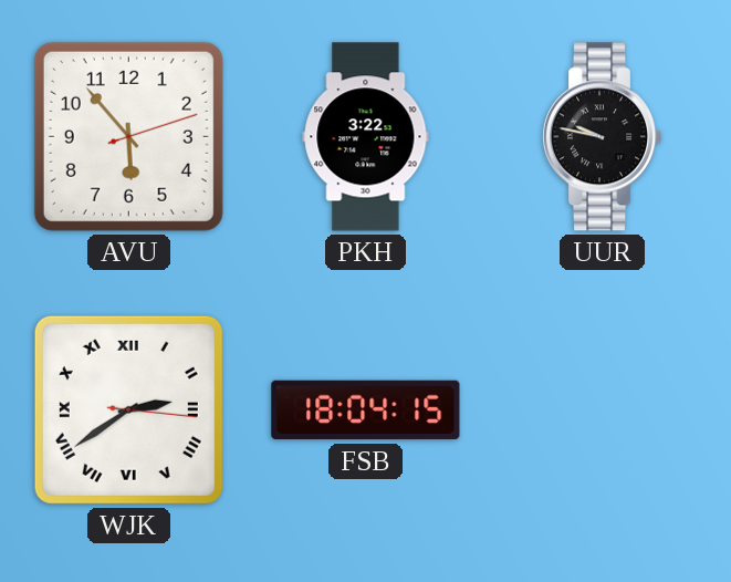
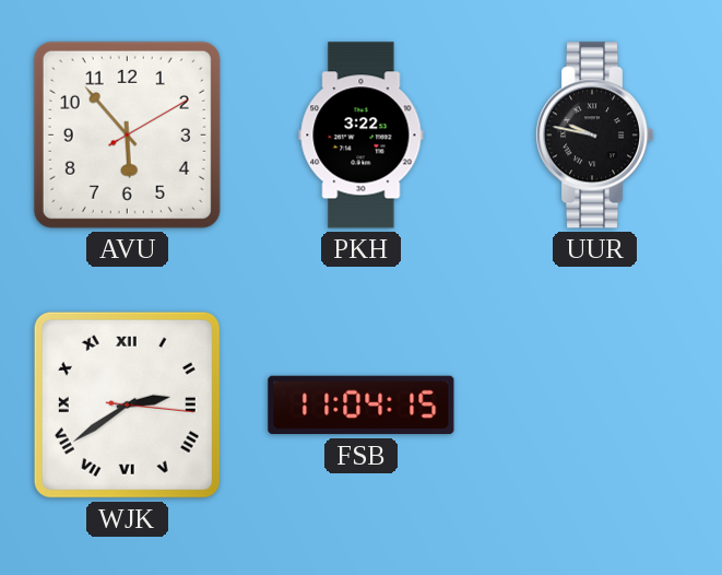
AVU: 5:53:12 -> 5:53:10
FSB: 18:04 -> 11:04
